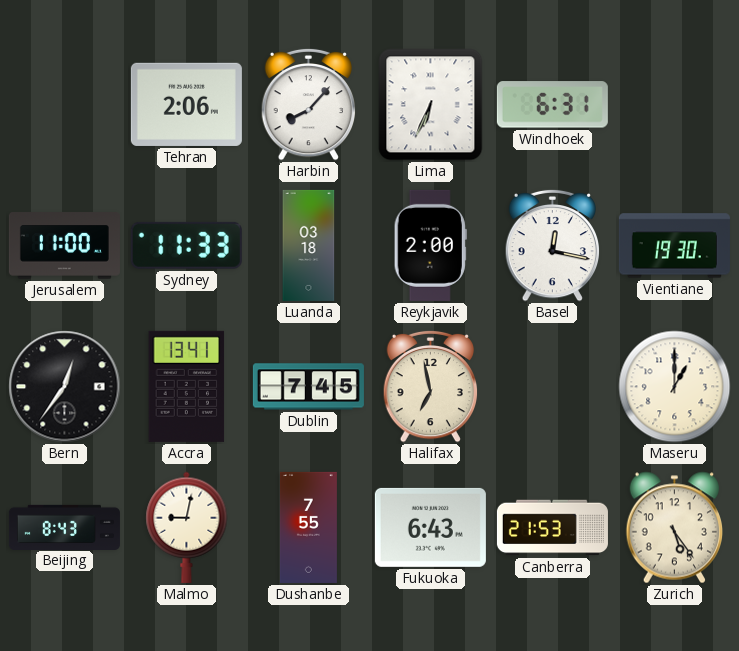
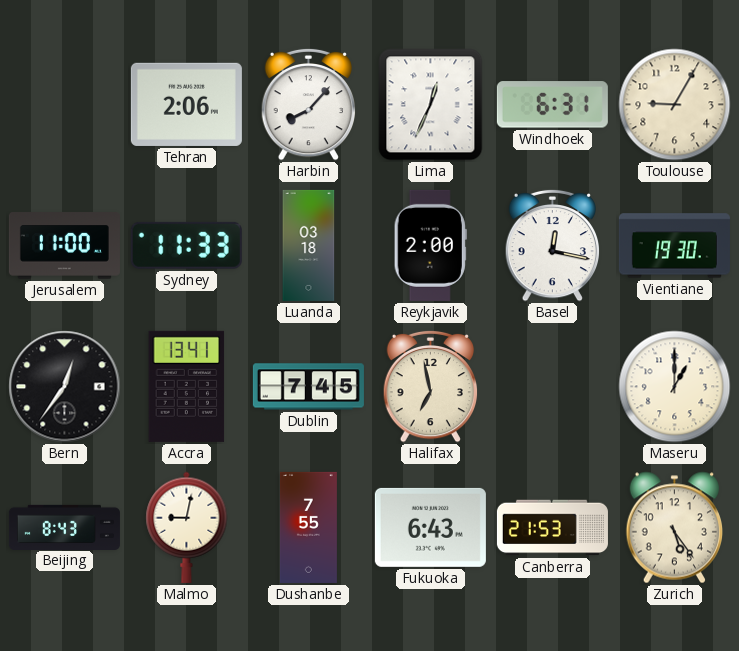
Lima: 6:34 -> 12:34
Toulouse: none -> 9:05
